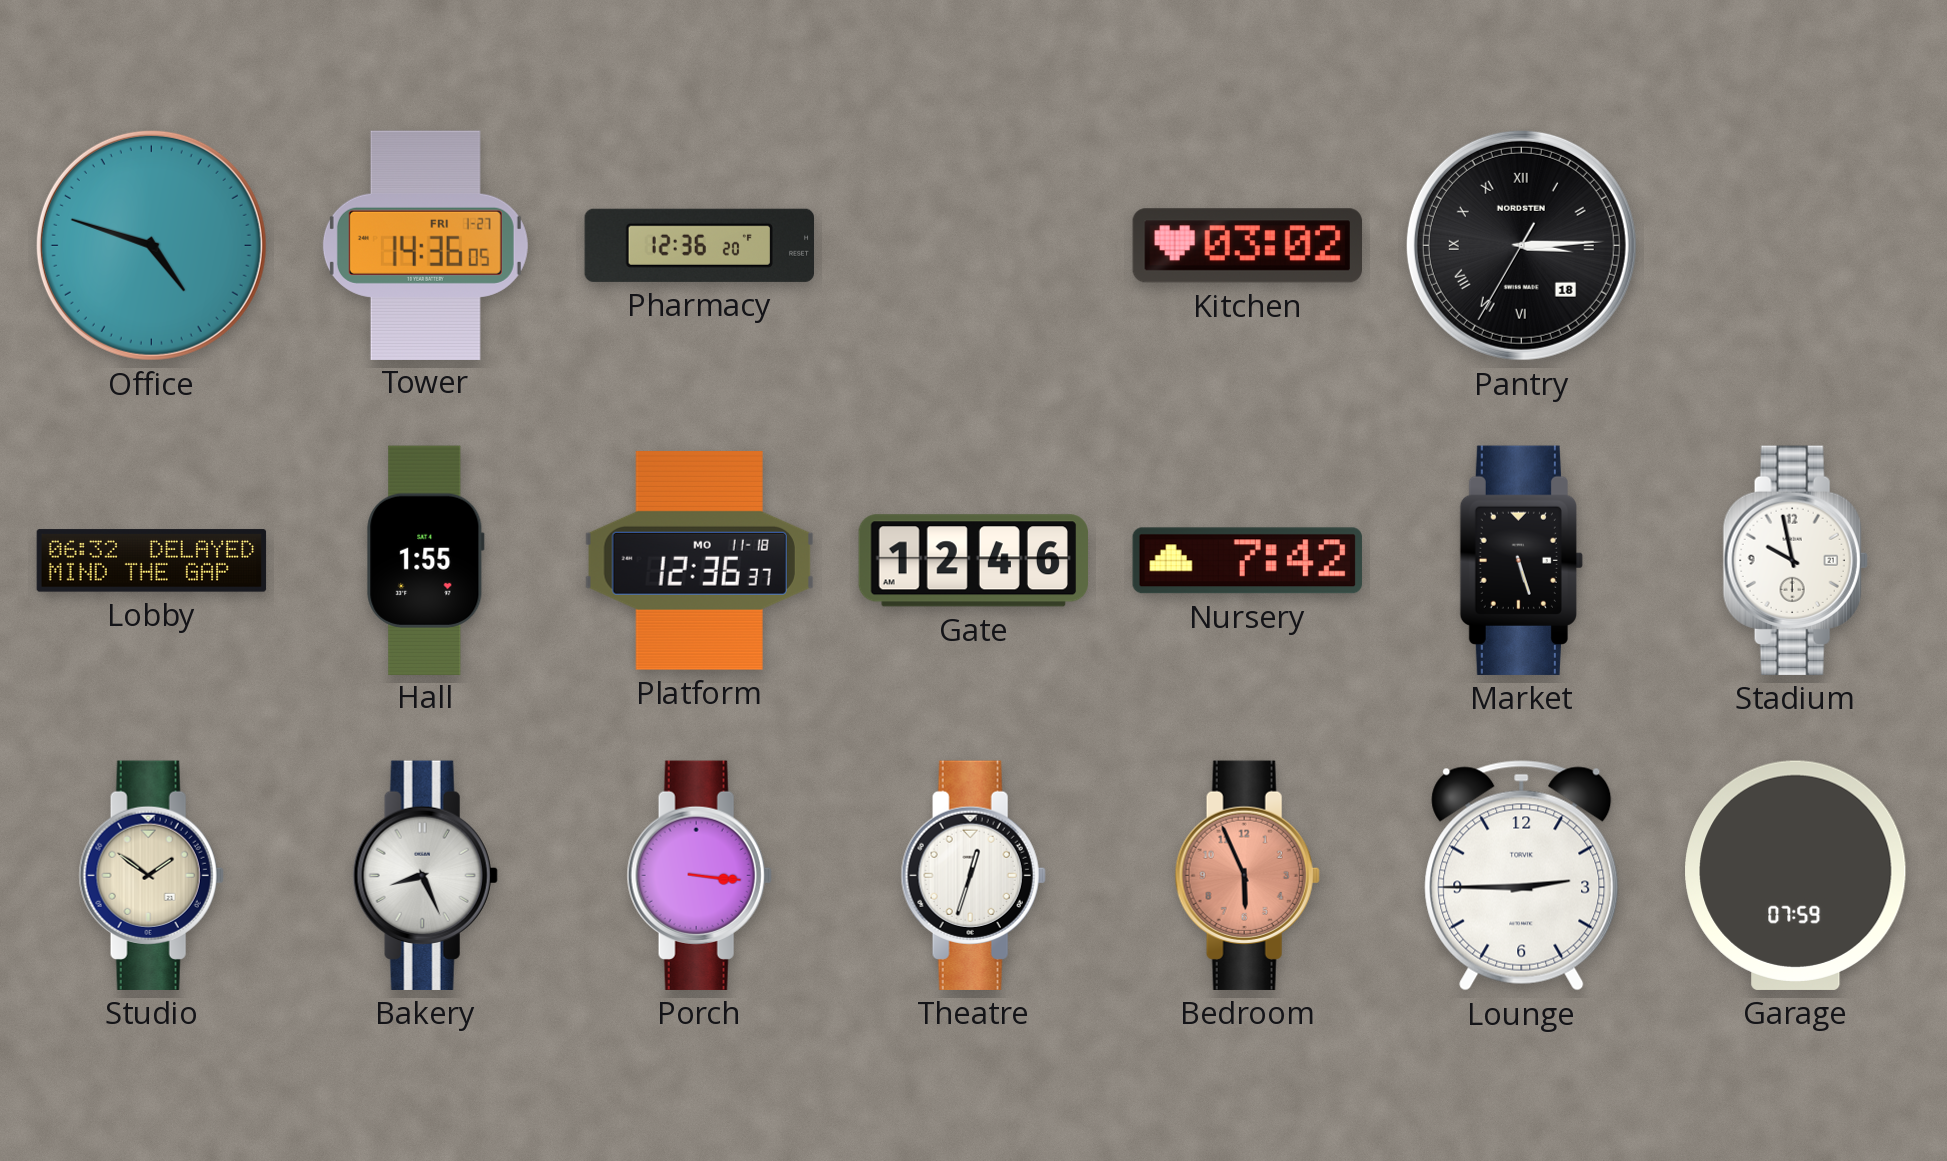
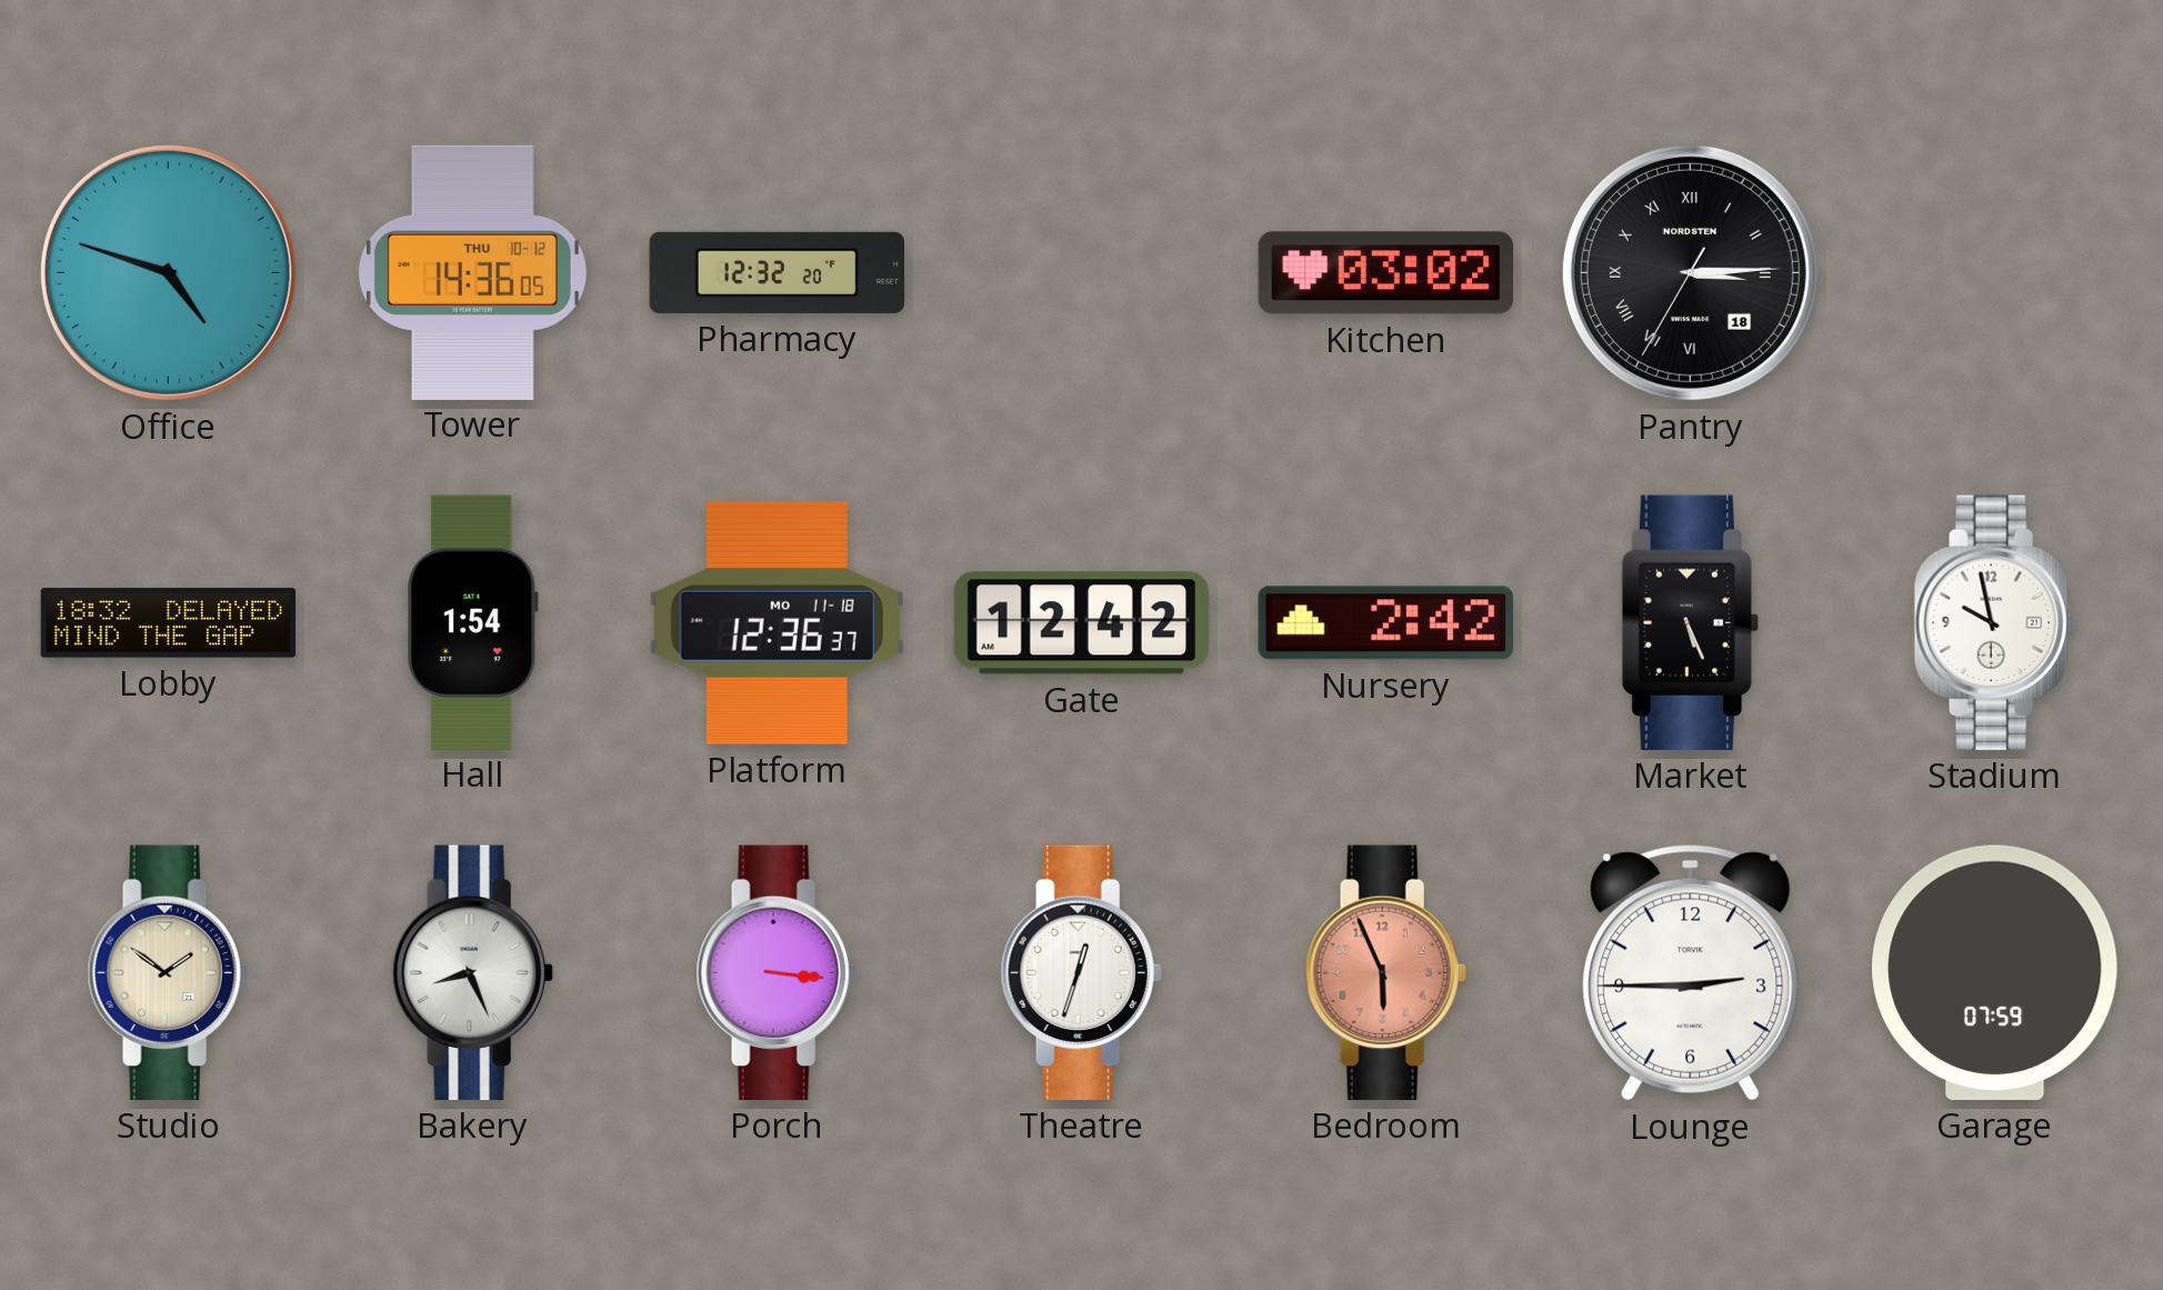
Tower date: FRI 1-27 -> THU 10-12
Pharmacy: 12:36 -> 12:32
Lobby: 06:32 -> 18:32
Hall: 1:55 -> 1:54
Gate: 12:46 -> 12:42
Nursery: 7:42 -> 2:42
Market: 5:27 -> 5:26
